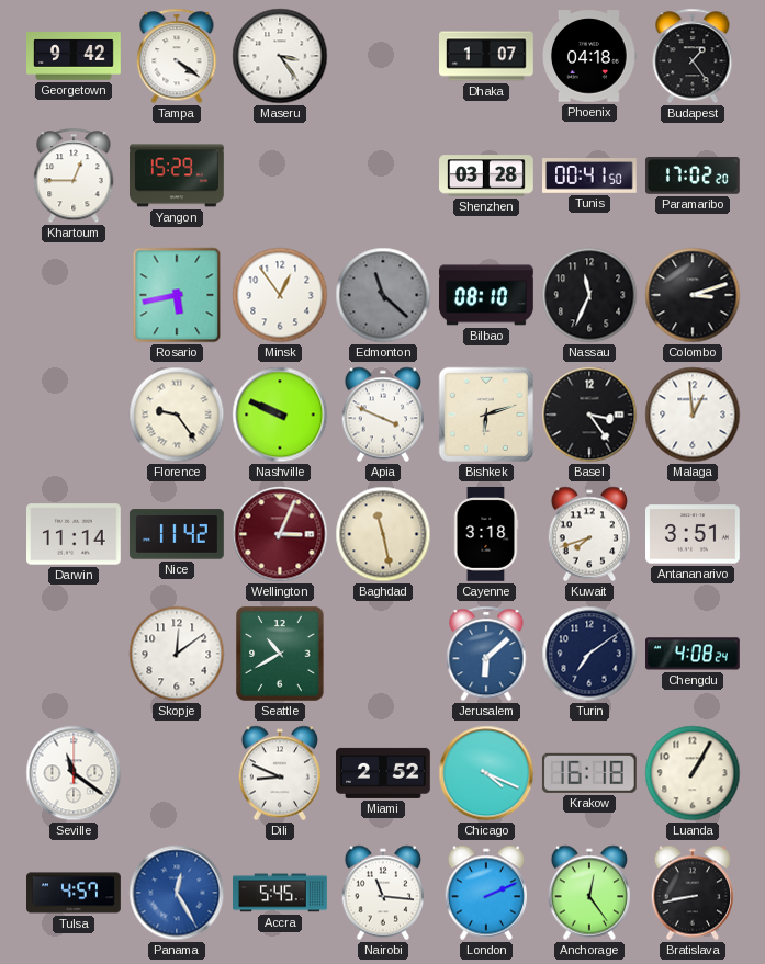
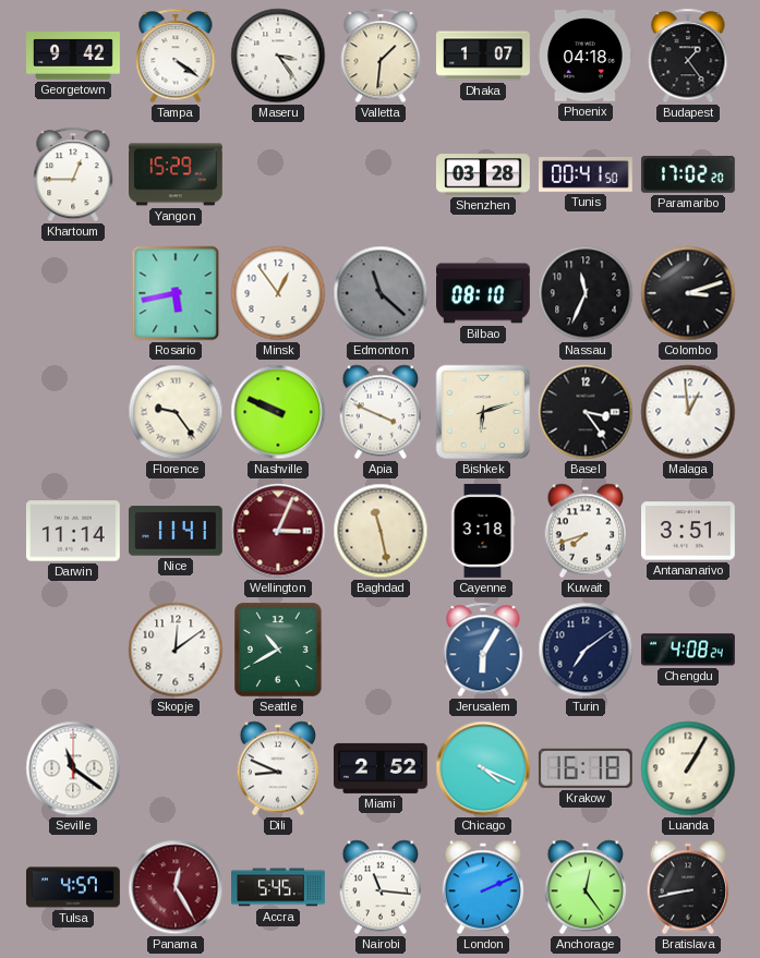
Valletta: none -> 1:31
Nice: 11:42 -> 11:41
Jerusalem: 6:08 -> 6:05
Panama dial: blue -> burgundy
